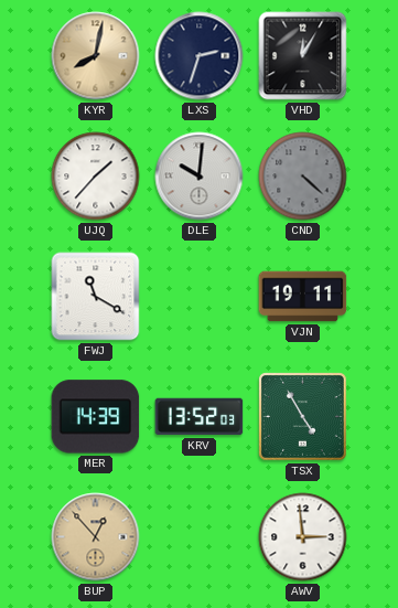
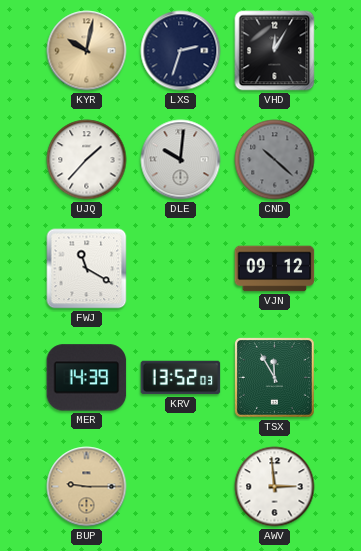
KYR: 8:02 -> 10:02
CND: 4:22 -> 10:22
VJN: 19:11 -> 09:12
TSX: 4:55 -> 11:55
BUP: 12:53 -> 9:15
